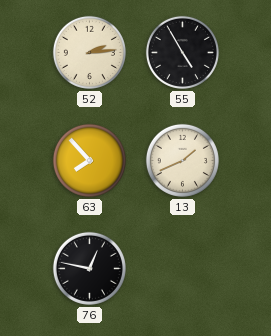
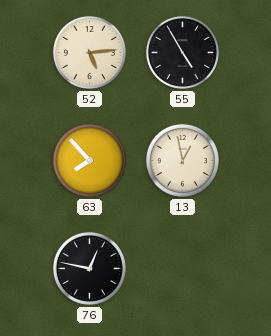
52: 2:14 -> 5:14
13: 1:41 -> 12:58
